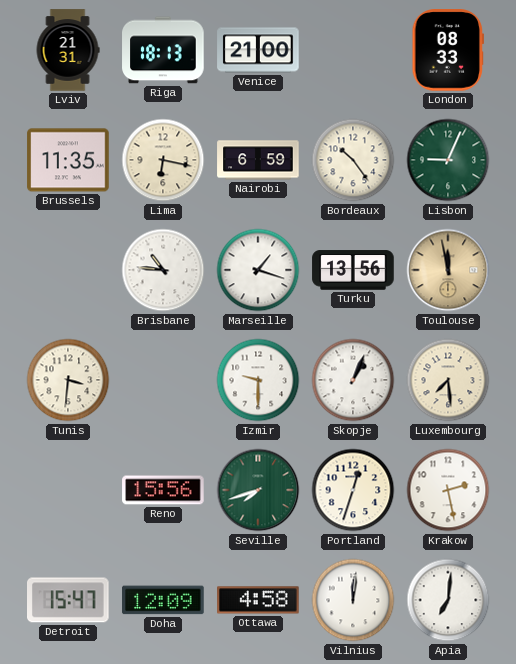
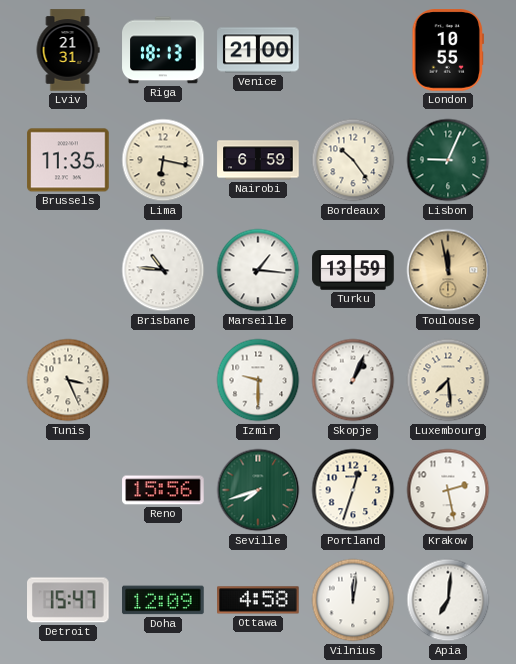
London: 08:33 -> 10:55
Marseille: 1:18 -> 1:16
Turku: 13:56 -> 13:59
Tunis: 3:31 -> 3:26
